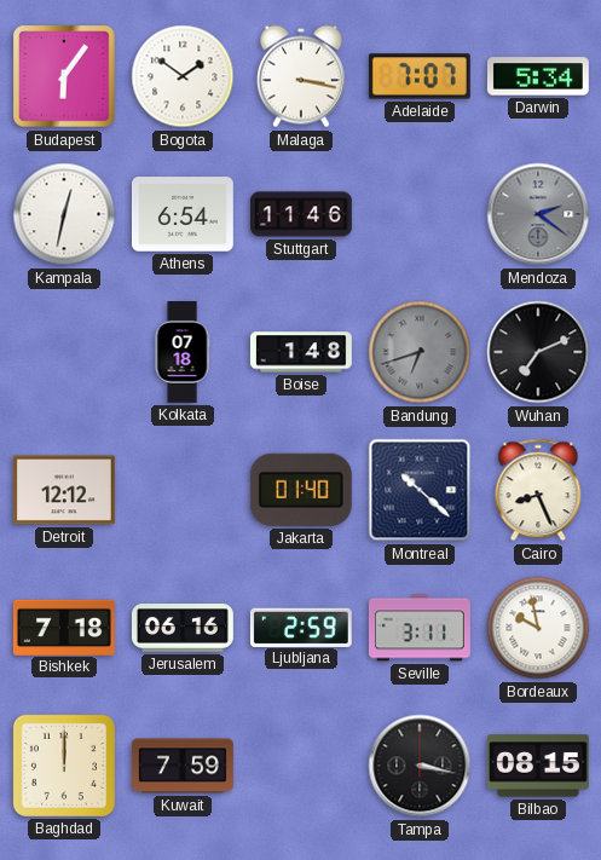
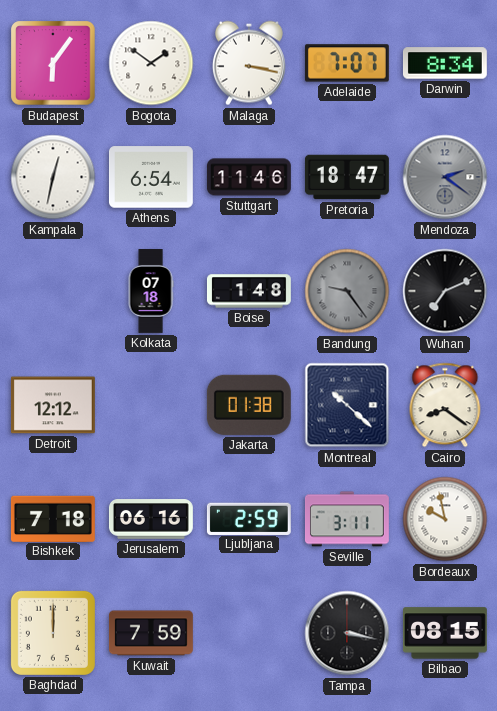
Darwin: 5:34 -> 8:34
Pretoria: none -> 18:47
Bandung: 6:42 -> 9:24
Jakarta: 01:40 -> 01:38
Cairo: 8:26 -> 8:21
